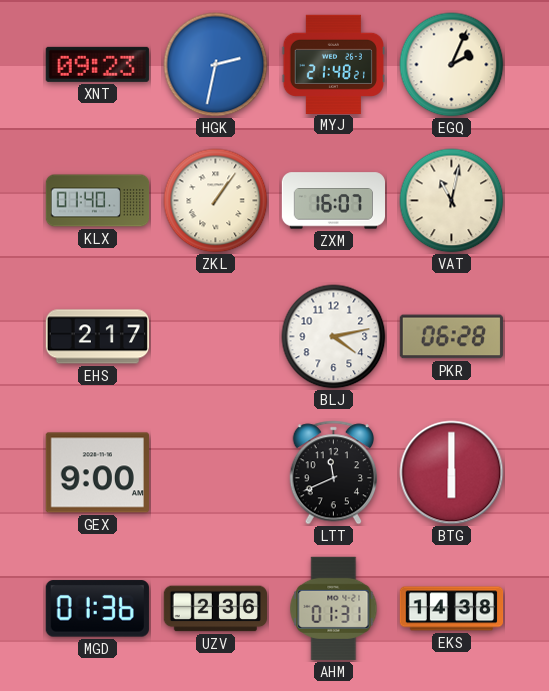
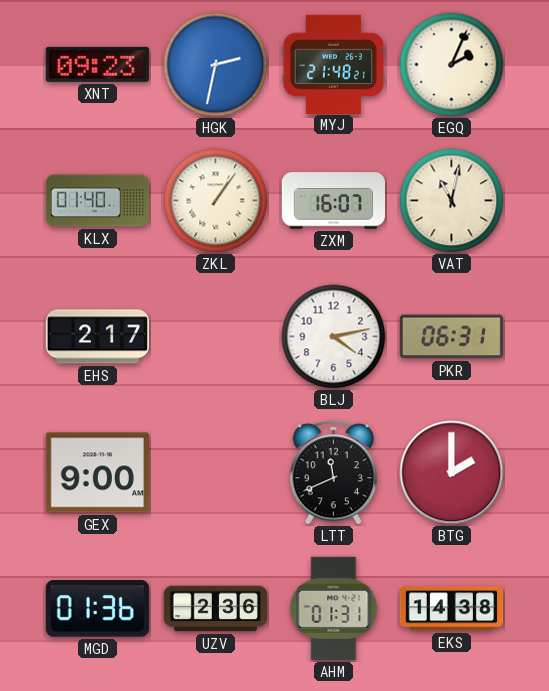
PKR: 06:28 -> 06:31
BTG: 6:00 -> 2:00
